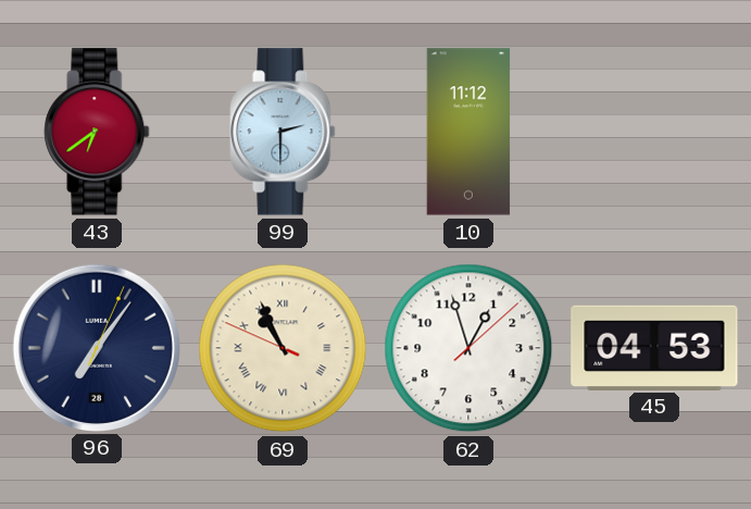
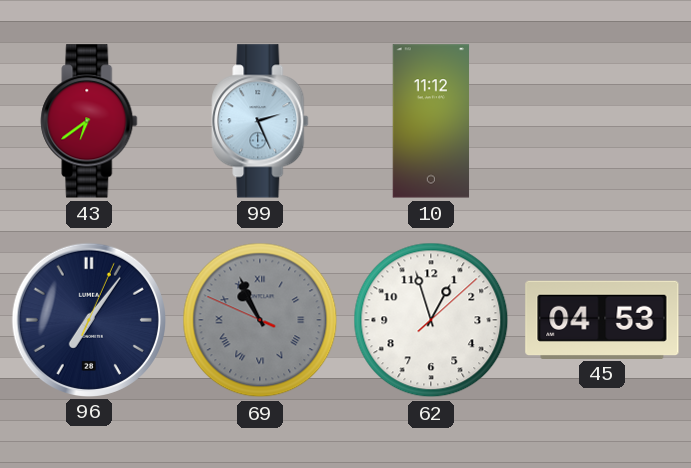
99: 2:30 -> 2:26
69 dial: cream -> grey
